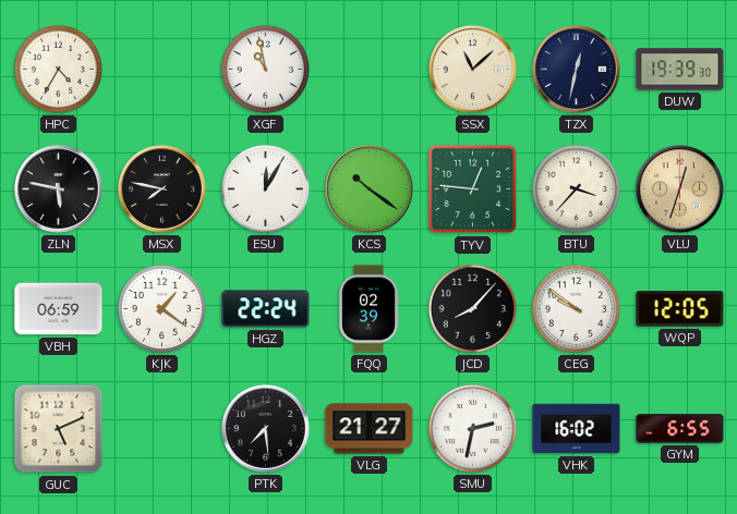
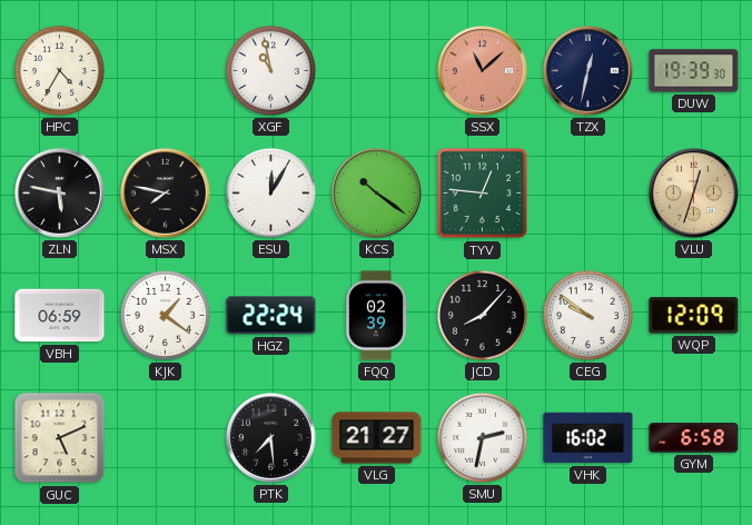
SSX dial: cream -> salmon
BTU: 3:37 -> none
WQP: 12:05 -> 12:09
GYM: 6:55 -> 6:58
